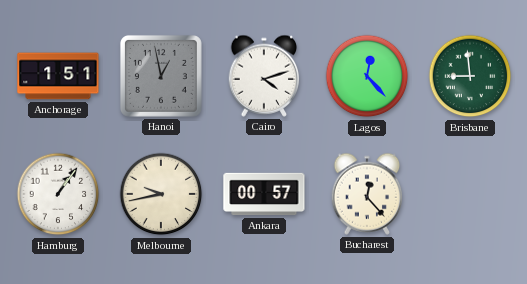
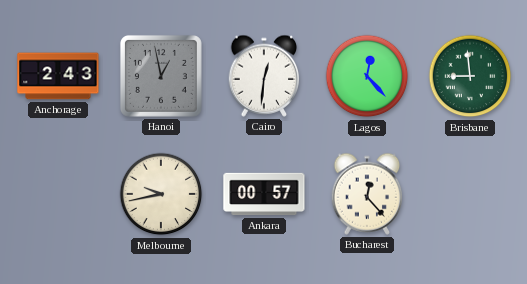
Anchorage: 1:51 -> 2:43
Cairo: 4:12 -> 12:31
Hamburg: 1:06 -> none
